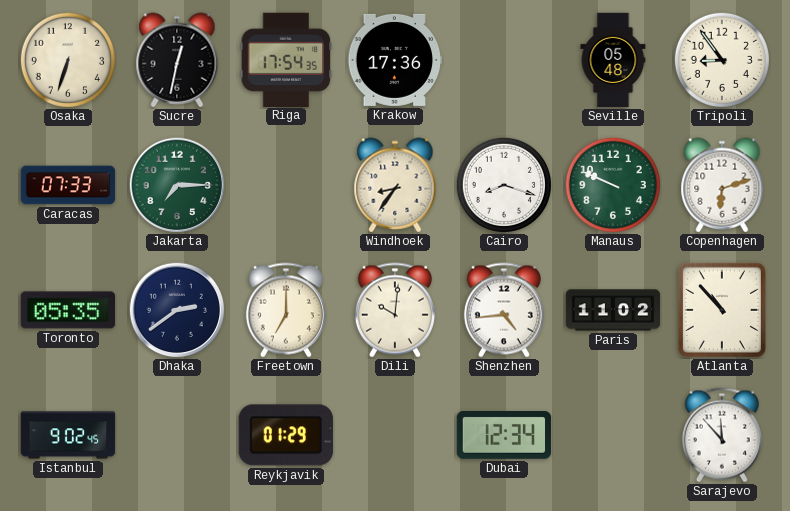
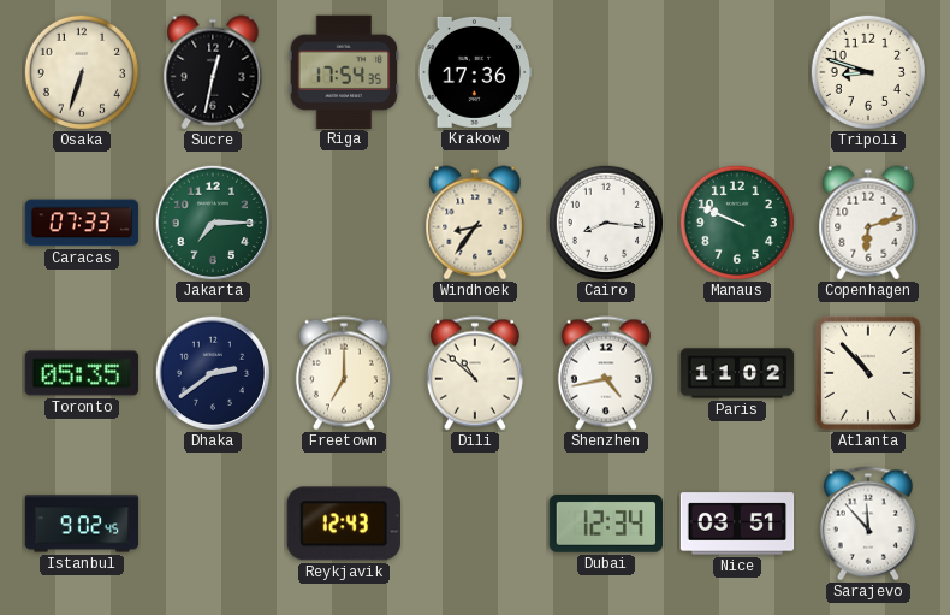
Seville: 05:48 -> none
Tripoli: 8:54 -> 8:48
Cairo: 8:18 -> 8:16
Dili: 10:01 -> 10:52
Shenzhen: 4:44 -> 4:43
Reykjavik: 01:29 -> 12:43
Nice: none -> 03:51
